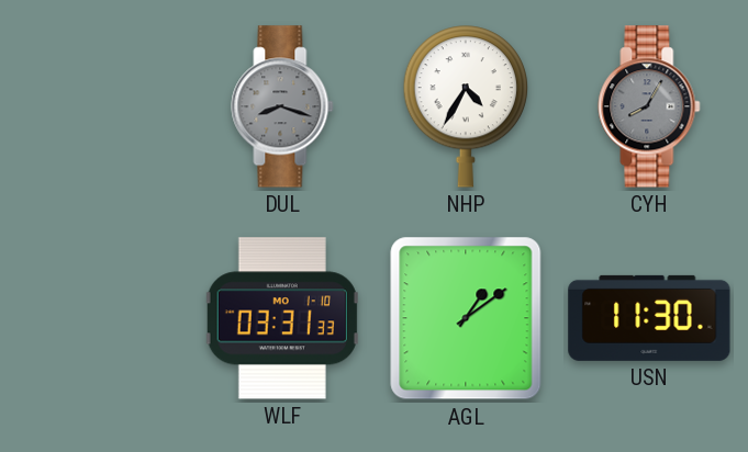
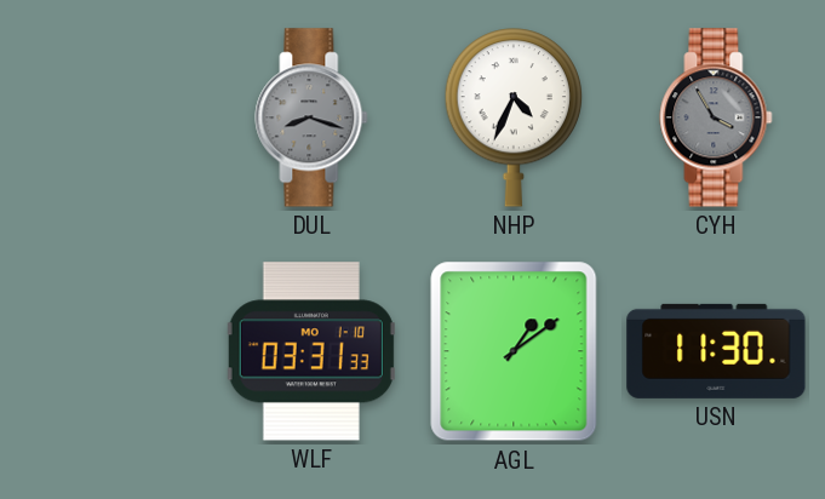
NHP: 4:35 -> 4:34
CYH: 8:05 -> 3:55
